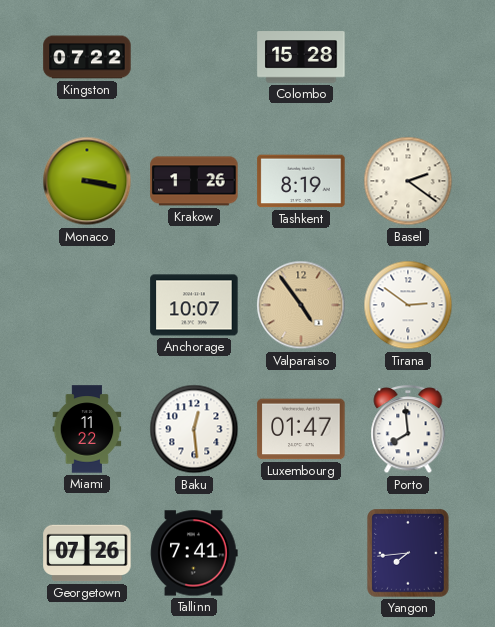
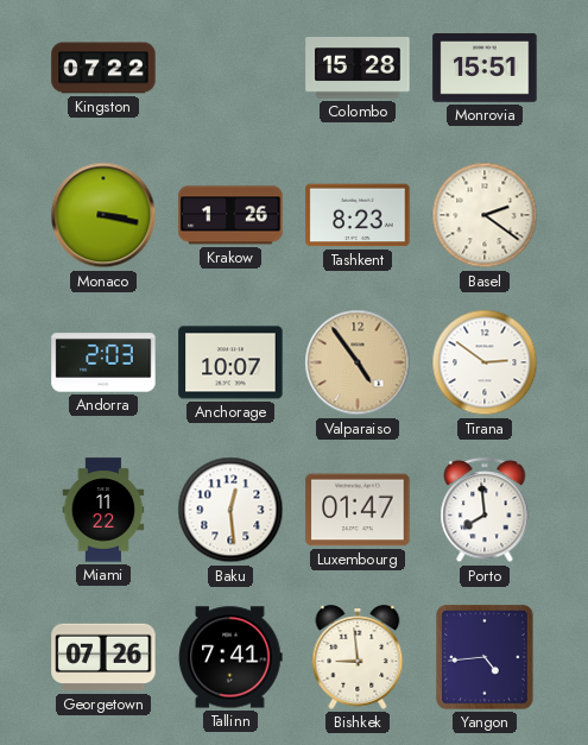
Monrovia: none -> 15:51
Tashkent: 8:19 -> 8:23
Andorra: none -> 2:03
Bishkek: none -> 8:59
Yangon: 7:44 -> 4:44
